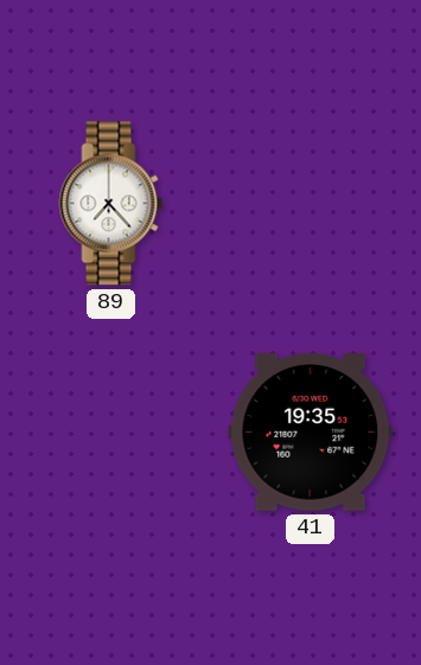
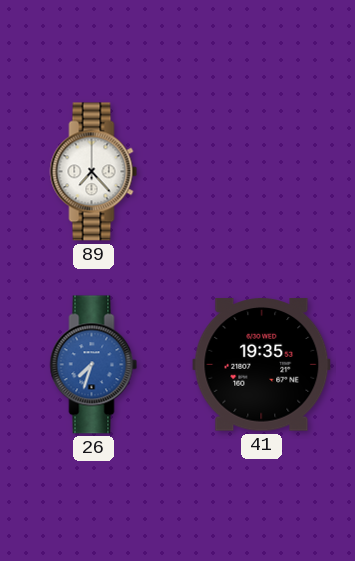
26: none -> 7:33
